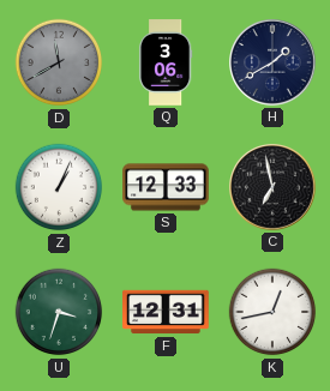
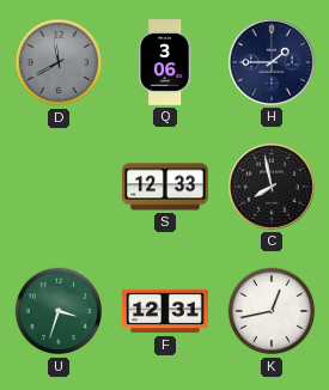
H: 1:40 -> 1:45
Z: 1:04 -> none
C: 6:58 -> 7:58
